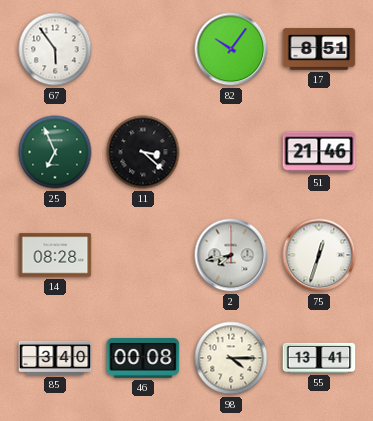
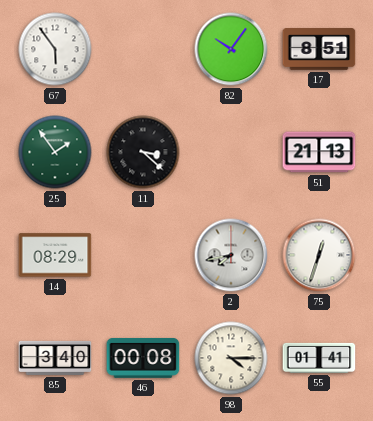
25: 6:56 -> 1:54
51: 21:46 -> 21:13
14: 08:28 -> 08:29
55: 13:41 -> 01:41
